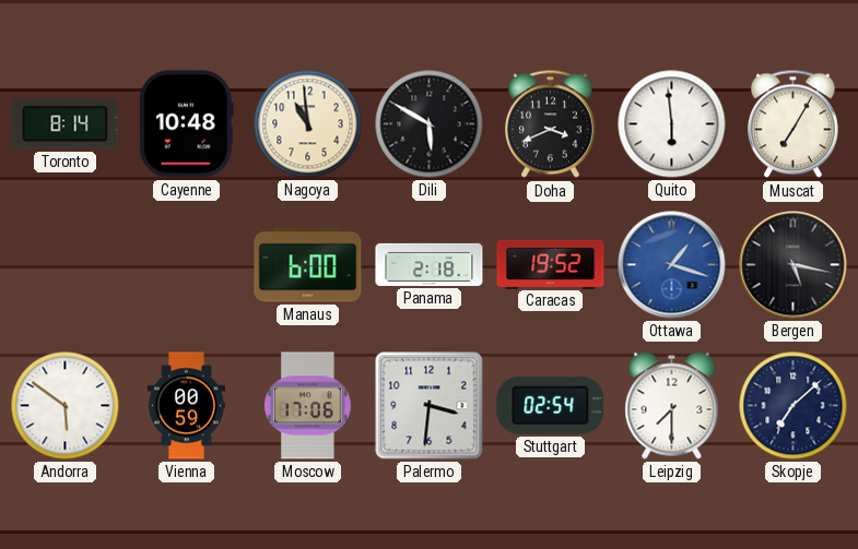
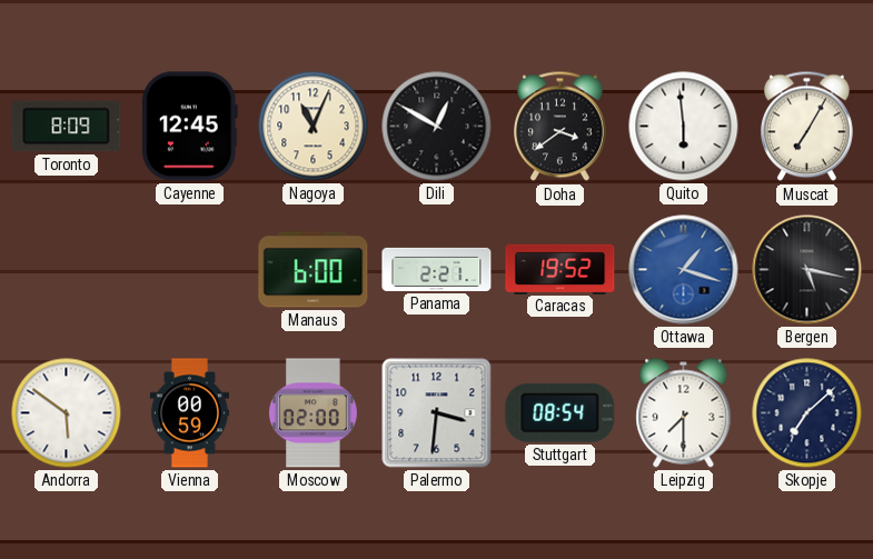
Toronto: 8:14 -> 8:09
Cayenne: 10:48 -> 12:45
Nagoya: 10:59 -> 11:04
Dili: 5:50 -> 12:50
Doha: 3:41 -> 3:39
Panama: 2:18 -> 2:21
Moscow: 17:06 -> 02:00
Stuttgart: 02:54 -> 08:54
